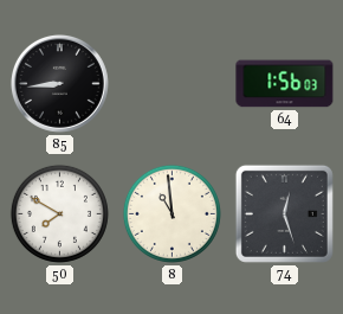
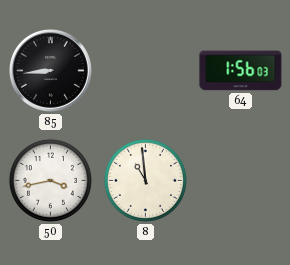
50: 7:50 -> 3:43
74: 12:27 -> none
